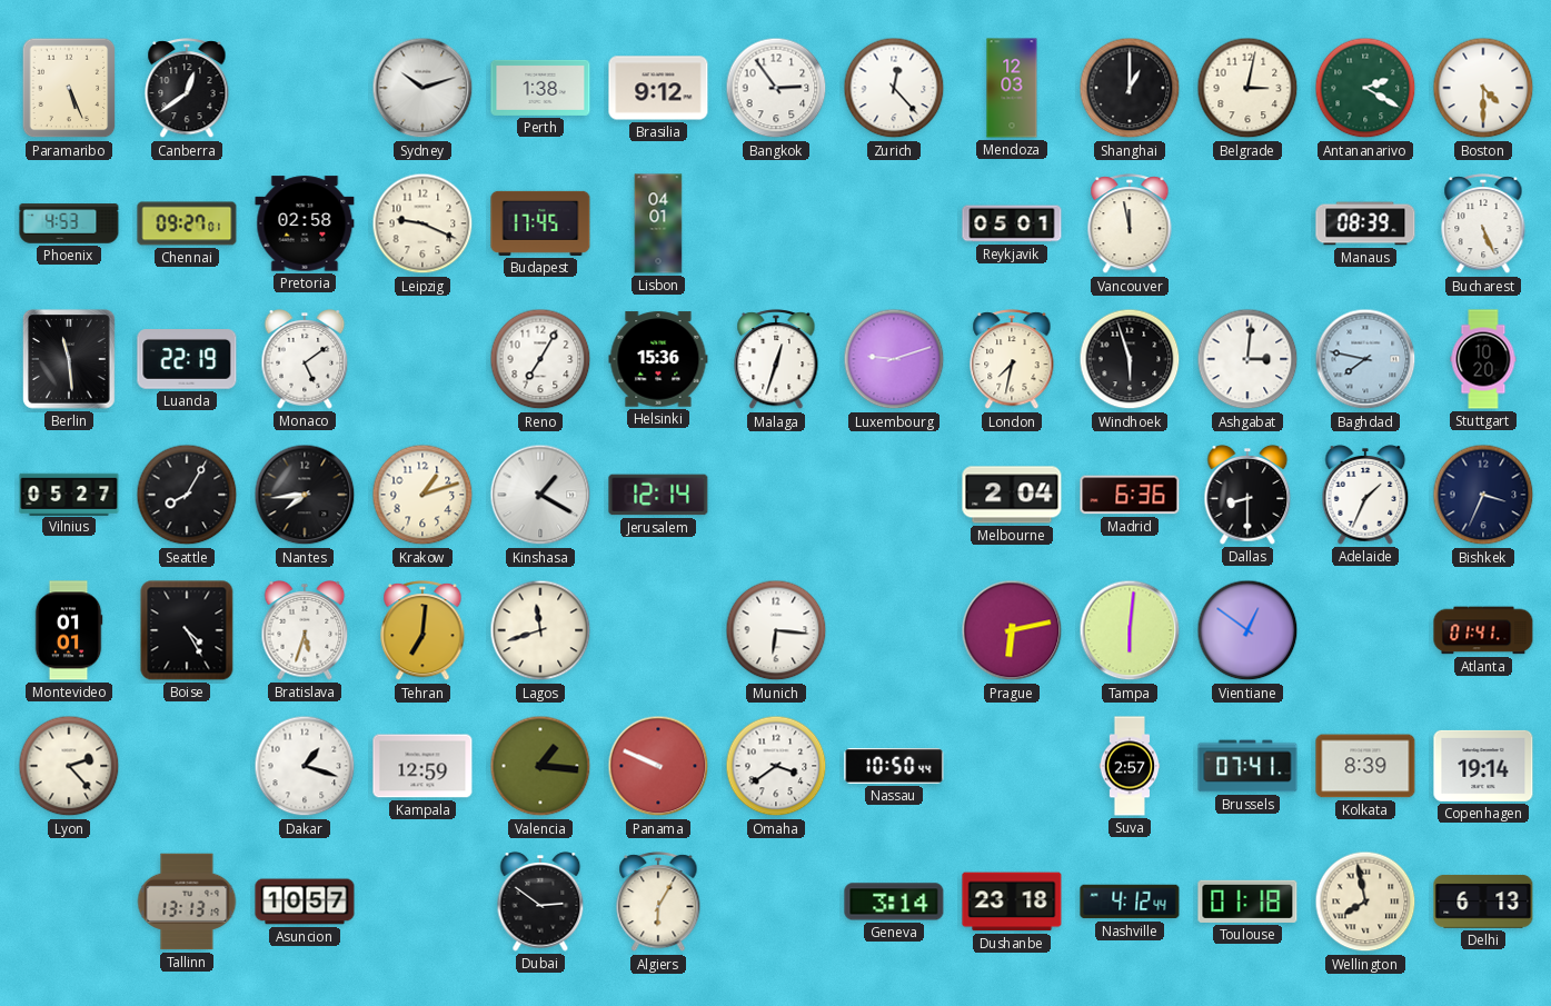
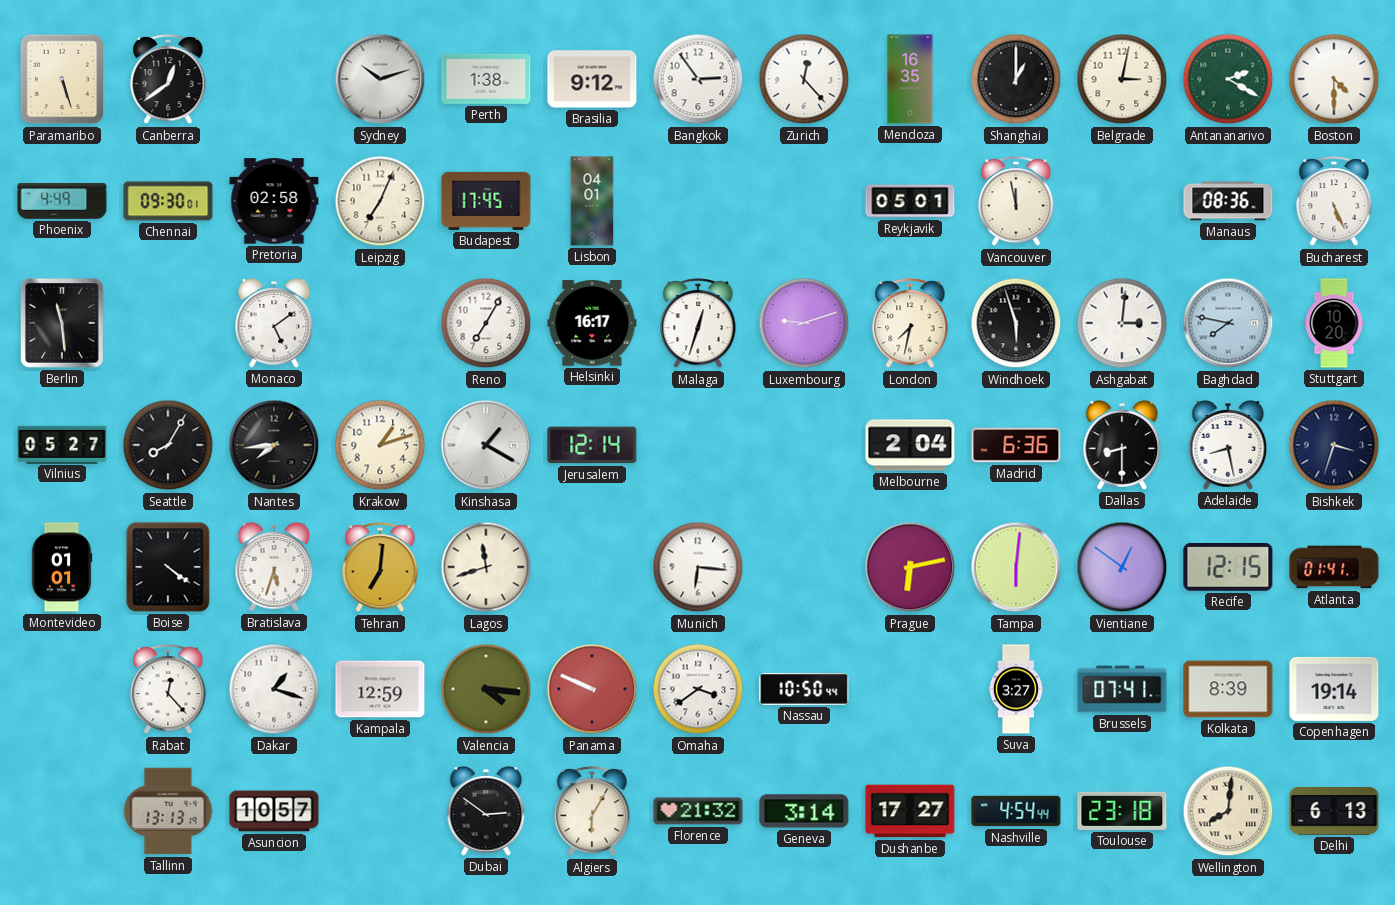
Paramaribo: 5:26 -> 5:27
Mendoza: 12:03 -> 16:35
Phoenix: 4:53 -> 4:49
Chennai: 09:27 -> 09:30
Leipzig: 9:19 -> 7:04
Manaus: 08:39 -> 08:36
Luanda: 22:19 -> none
Helsinki: 15:36 -> 16:17
Adelaide: 1:34 -> 8:28
Bishkek: 3:34 -> 3:33
Boise: 4:25 -> 4:21
Recife: none -> 12:15
Lyon: 2:23 -> none
Rabat: none -> 12:23
Valencia: 1:16 -> 4:16
Suva: 2:57 -> 3:27
Florence: none -> 21:32
Dushanbe: 23:18 -> 17:27
Nashville: 4:12 -> 4:54
Toulouse: 01:18 -> 23:18
Wellington: 7:58 -> 8:01
